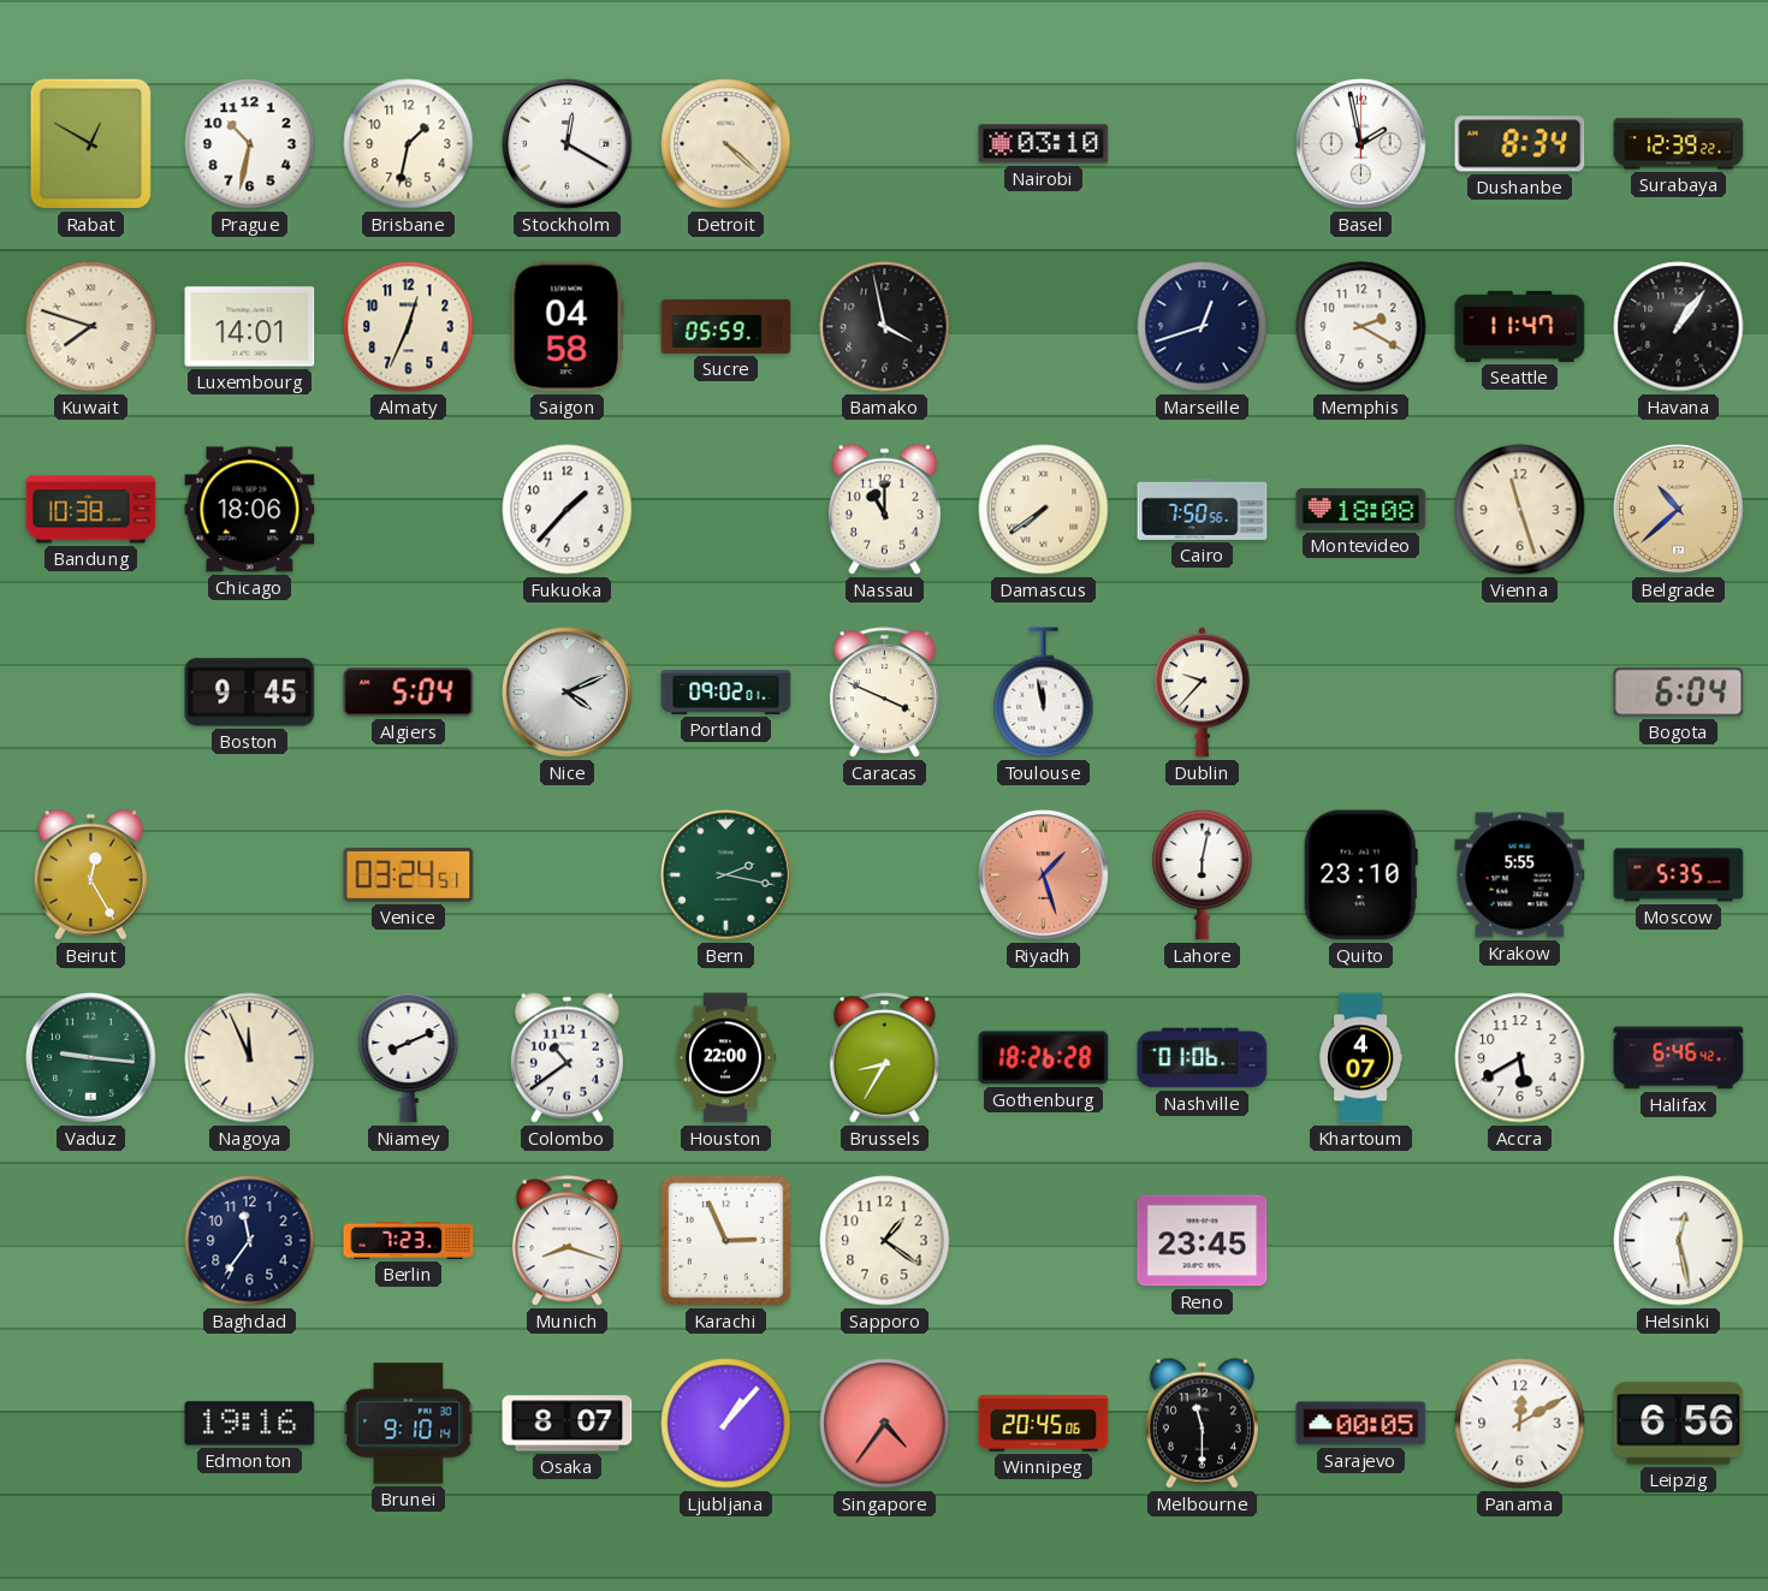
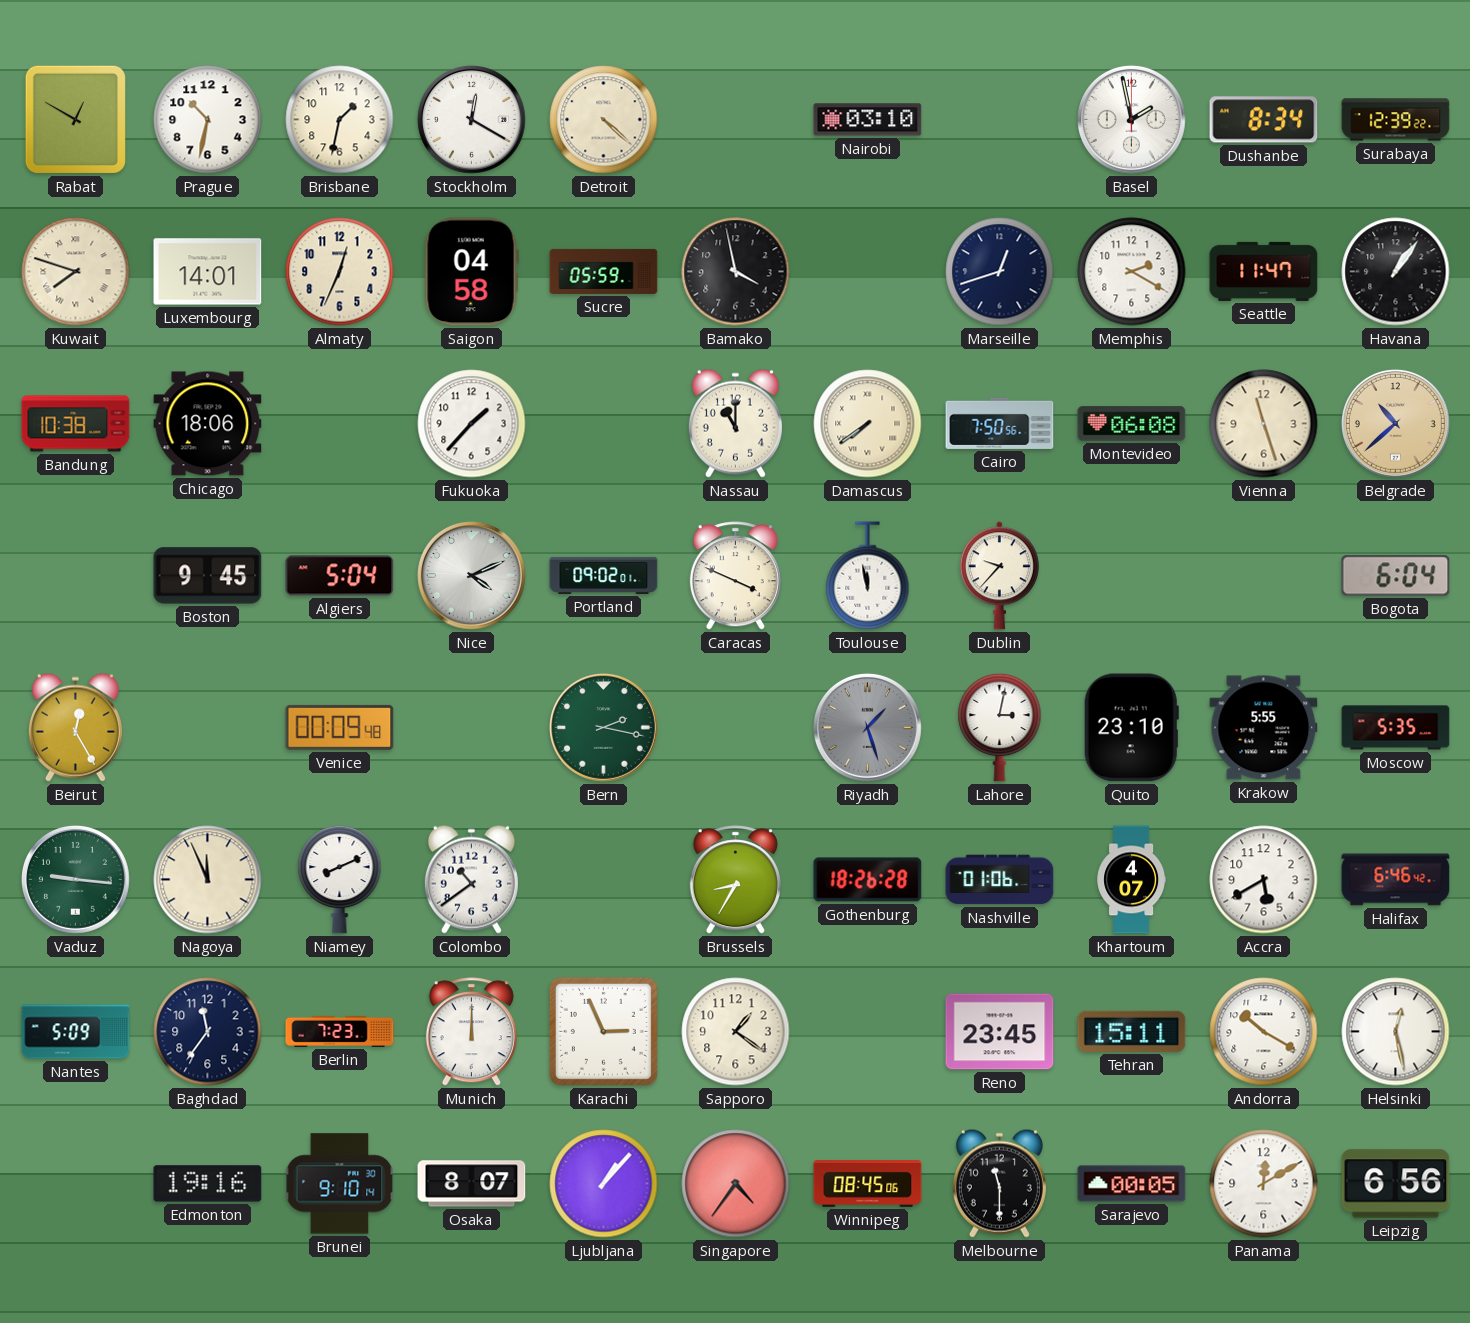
Montevideo: 18:08 -> 06:08
Venice: 03:24 -> 00:09
Riyadh dial: salmon -> grey
Lahore: 6:02 -> 3:02
Houston: 22:00 -> none
Nantes: none -> 5:09
Munich: 8:18 -> 12:00
Tehran: none -> 15:11
Andorra: none -> 10:20
Winnipeg: 20:45 -> 08:45
